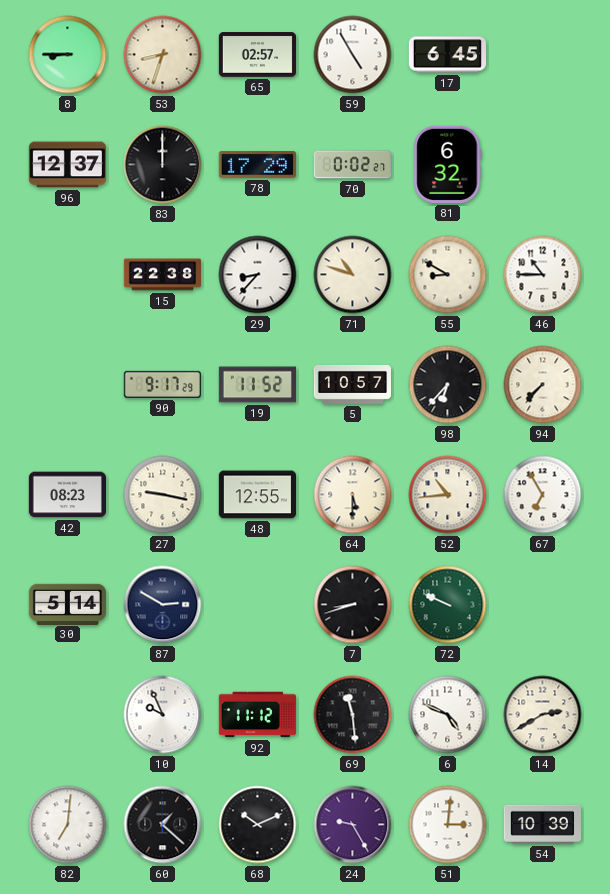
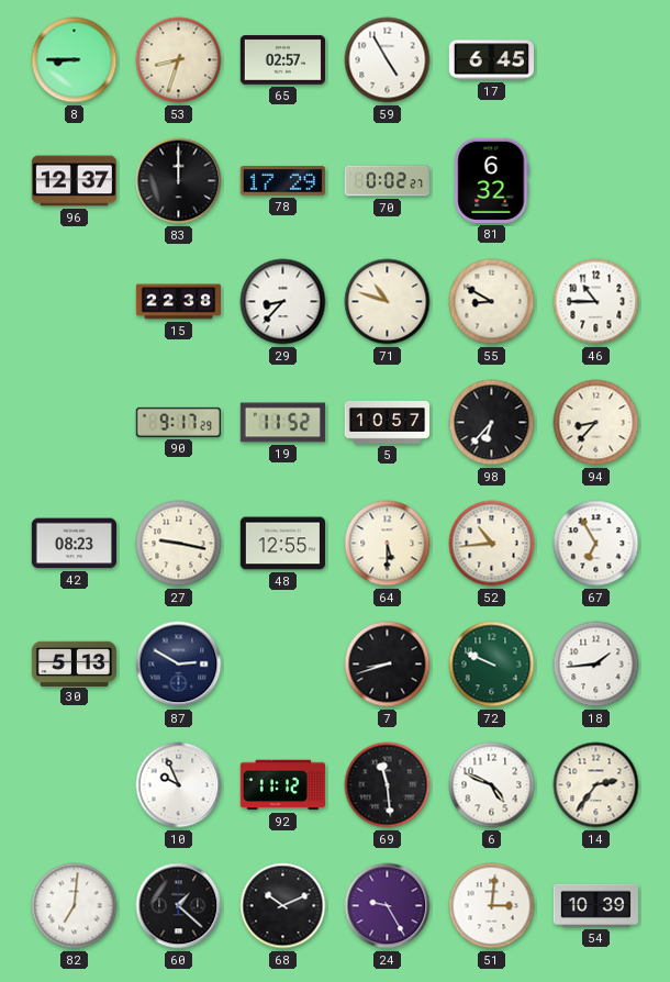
94: 7:37 -> 8:37
30: 5:14 -> 5:13
18: none -> 1:44
14: 2:40 -> 2:36
